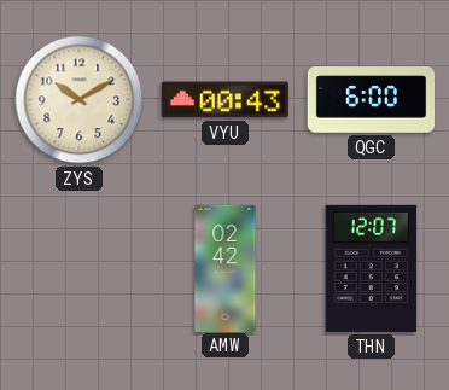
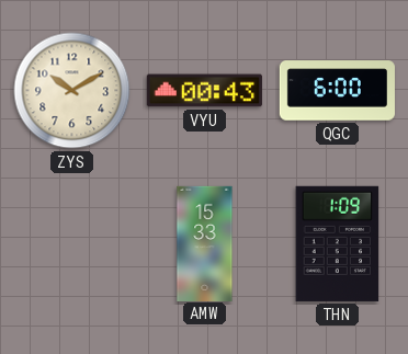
AMW: 02:42 -> 15:33
THN: 12:07 -> 1:09
